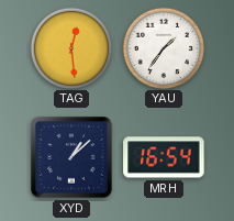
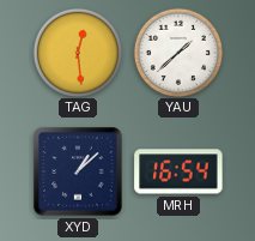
YAU: 1:36 -> 1:38
